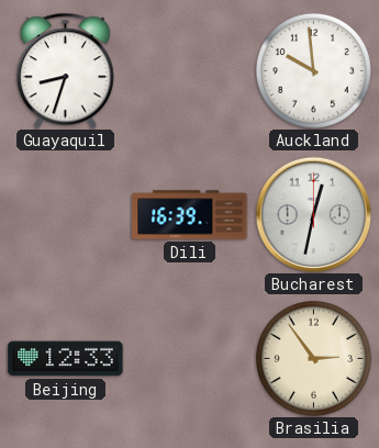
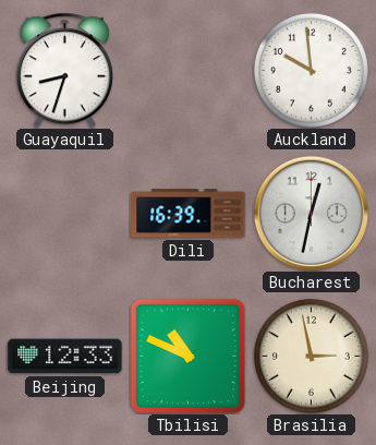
Tbilisi: none -> 10:49
Brasilia: 2:54 -> 2:58
